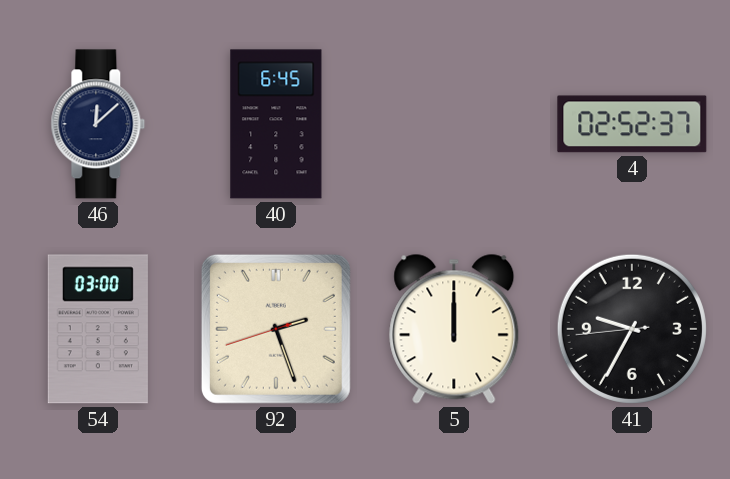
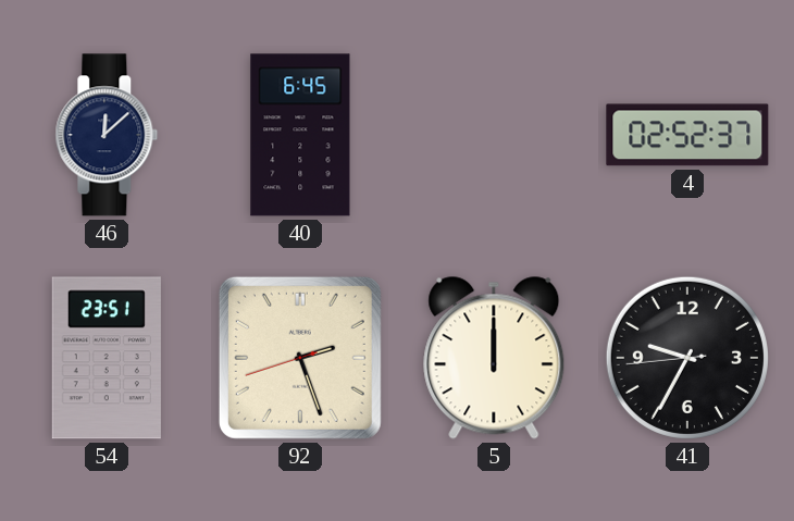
54: 03:00 -> 23:51
